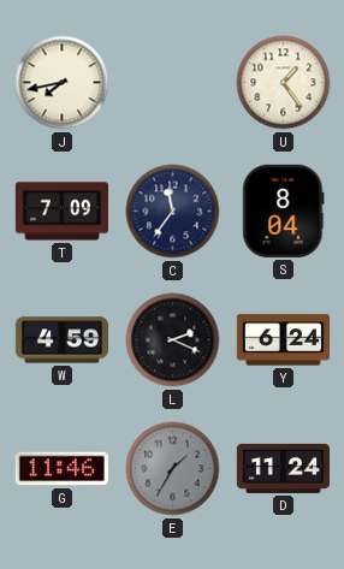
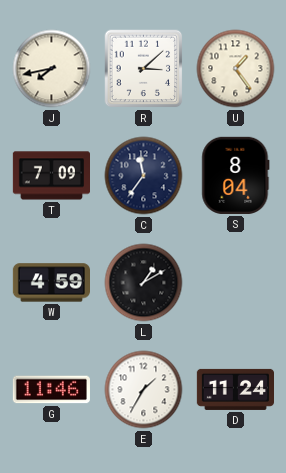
R: none -> 3:08
L: 2:19 -> 1:10
Y: 6:24 -> none
E dial: grey -> white
